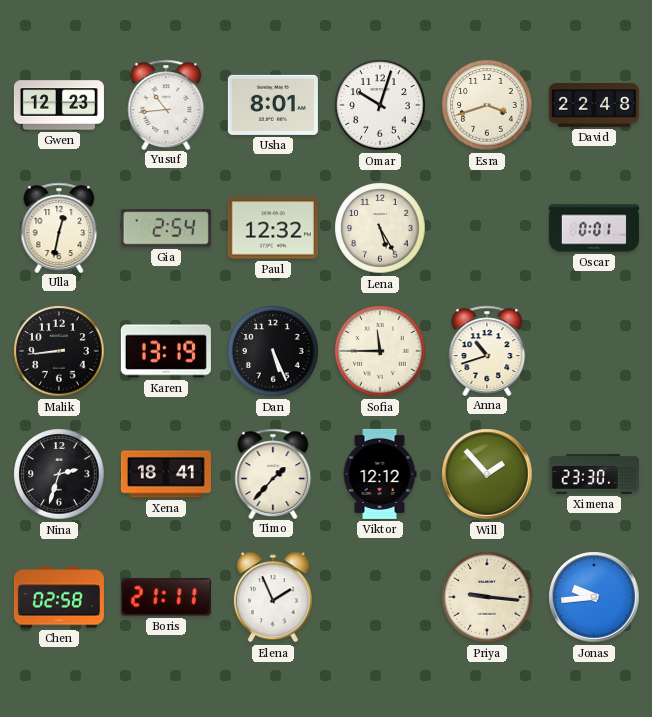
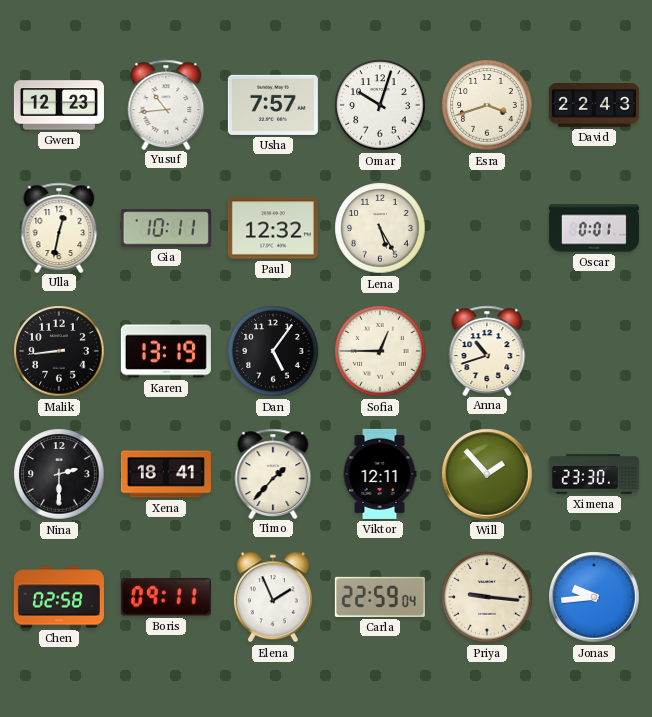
Usha: 8:01 -> 7:57
David: 22:48 -> 22:43
Gia: 2:54 -> 10:11
Dan: 5:26 -> 5:06
Sofia: 11:45 -> 12:45
Nina: 2:33 -> 2:30
Viktor: 12:12 -> 12:11
Boris: 21:11 -> 09:11
Carla: none -> 22:59
